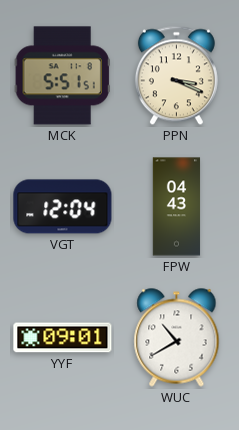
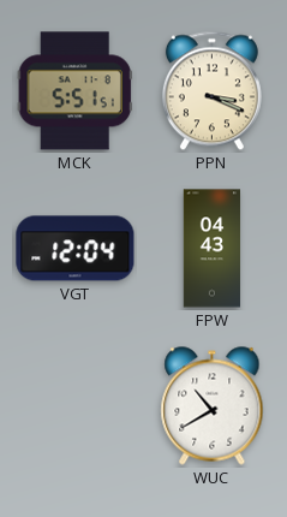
YYF: 09:01 -> none
